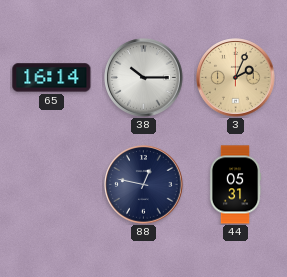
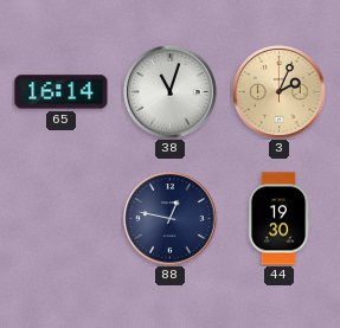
38: 10:15 -> 11:03
44: 05:31 -> 19:30
